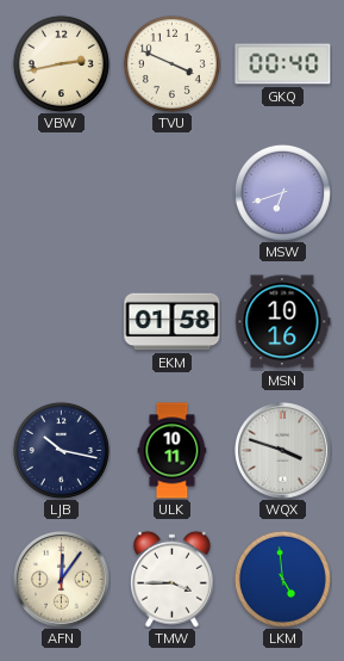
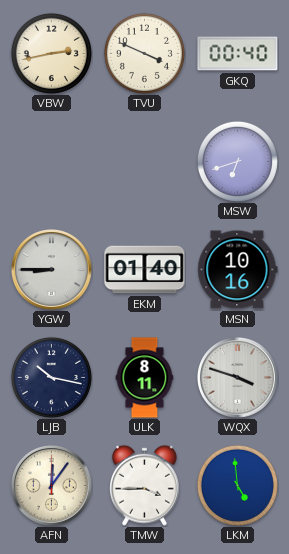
YGW: none -> 8:45
EKM: 01:58 -> 01:40
ULK: 10:11 -> 8:11
